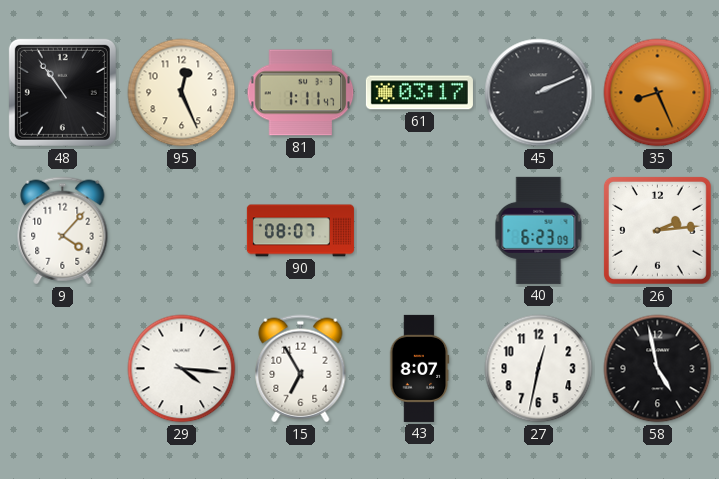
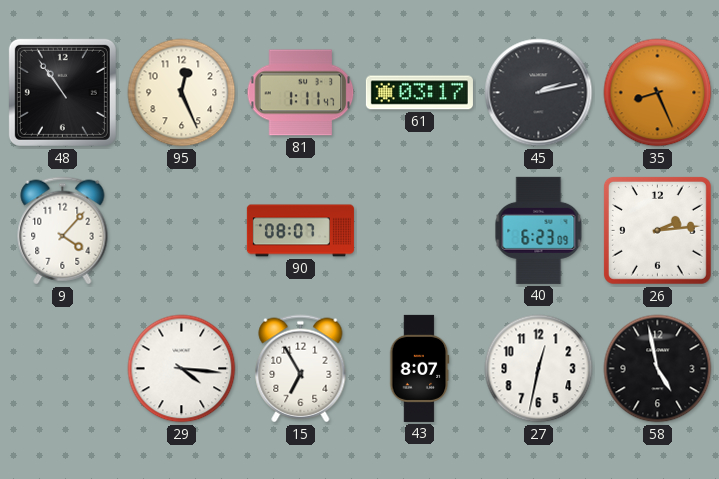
45: 2:11 -> 2:13
